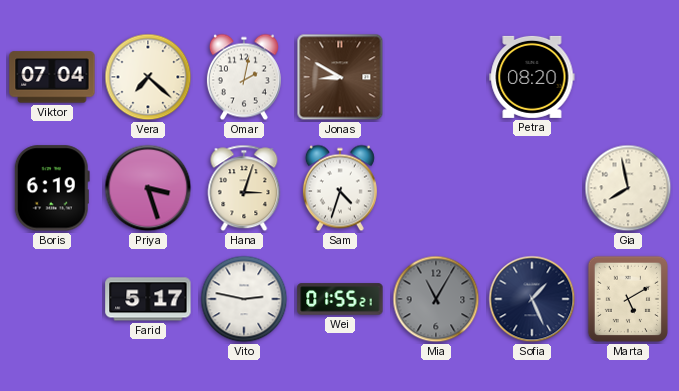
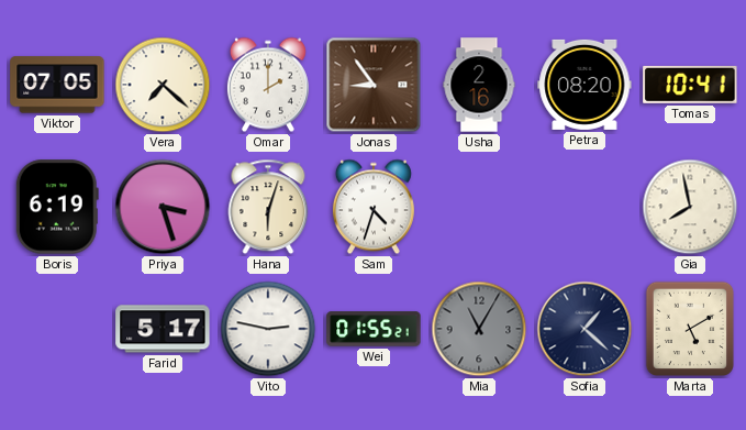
Viktor: 07:04 -> 07:05
Omar: 2:02 -> 2:00
Jonas: 8:50 -> 8:54
Usha: none -> 2:16
Tomas: none -> 10:41
Hana: 3:03 -> 6:03
Sofia: 1:26 -> 1:22
